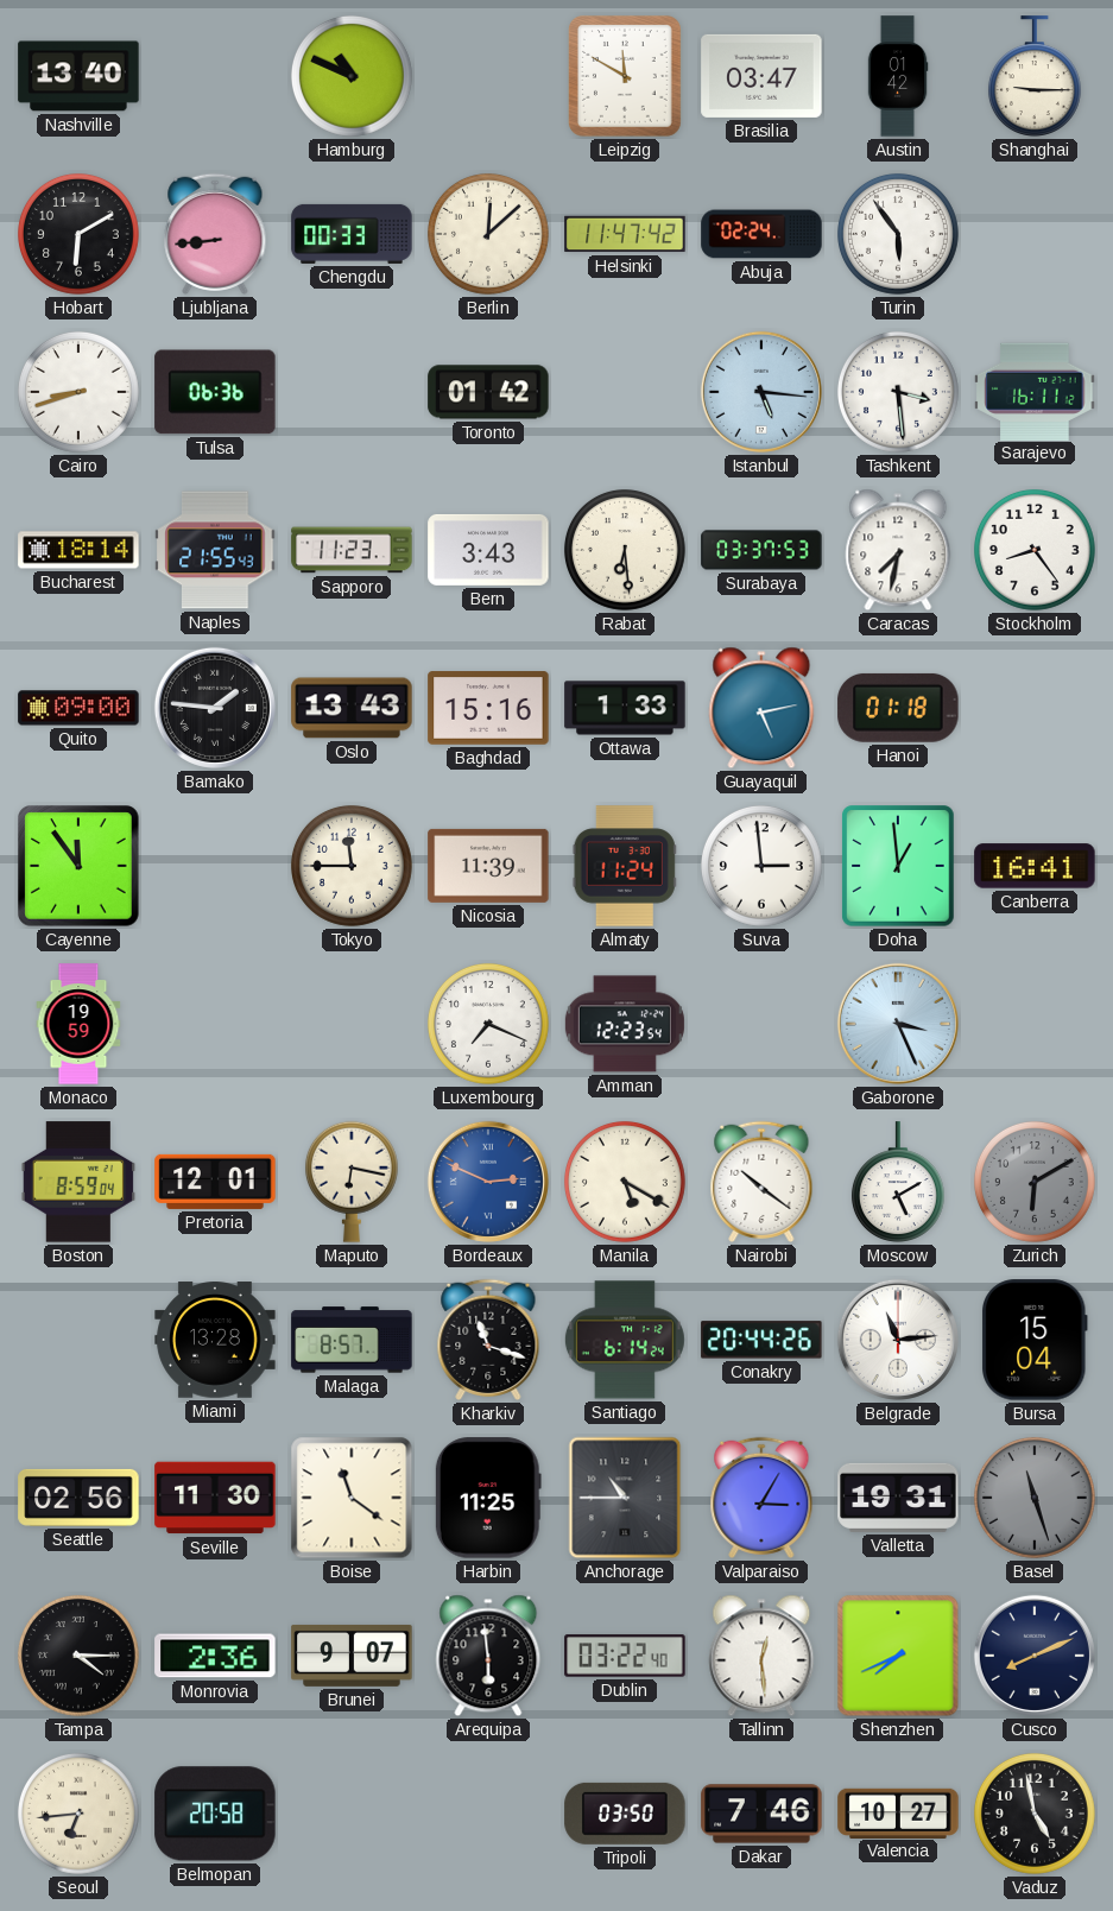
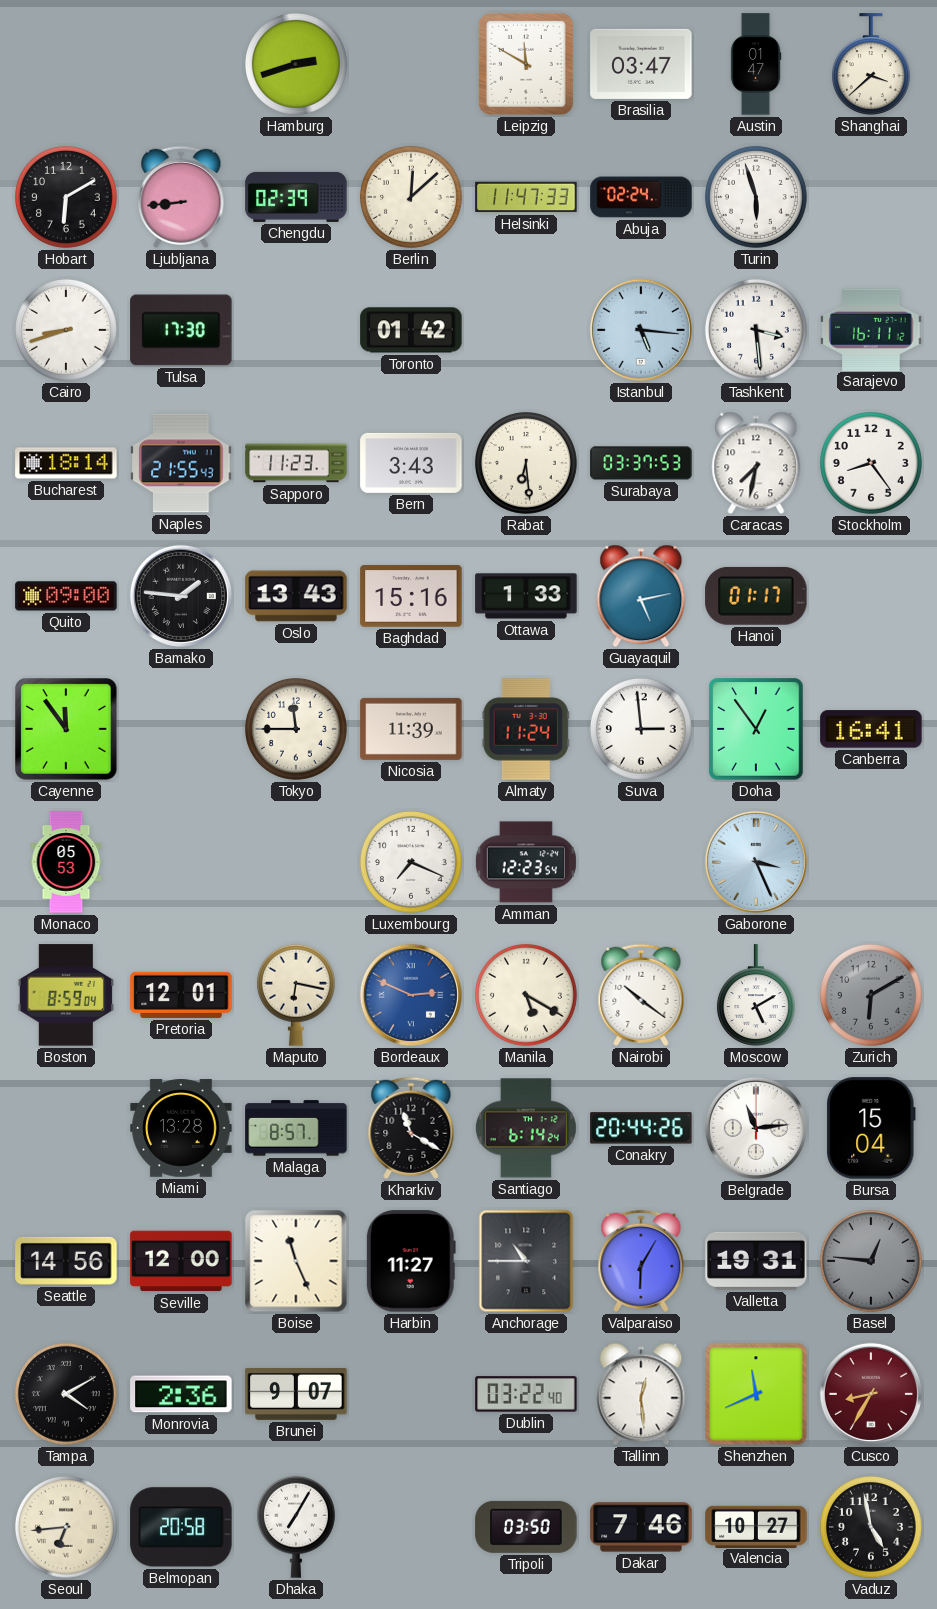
Nashville: 13:40 -> none
Hamburg: 10:49 -> 2:42
Austin: 01:42 -> 01:47
Shanghai: 9:15 -> 3:38
Chengdu: 00:33 -> 02:39
Helsinki: 11:47:42 -> 11:47:33
Turin: 5:54 -> 5:57
Tulsa: 06:36 -> 17:30
Hanoi: 01:18 -> 01:17
Doha: 12:59 -> 12:54
Monaco: 19:59 -> 05:53
Kharkiv: 11:18 -> 11:20
Seattle: 02:56 -> 14:56
Seville: 11:30 -> 12:00
Boise: 11:21 -> 11:26
Harbin: 11:25 -> 11:27
Valparaiso: 3:05 -> 6:05
Basel: 11:27 -> 12:46
Tampa: 4:15 -> 4:10
Arequipa: 5:59 -> none
Shenzhen: 7:41 -> 11:41
Cusco: 8:11 -> 8:35
Cusco dial: navy -> burgundy
Dhaka: none -> 7:05
